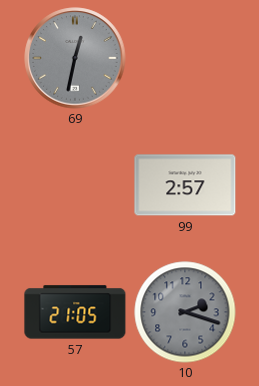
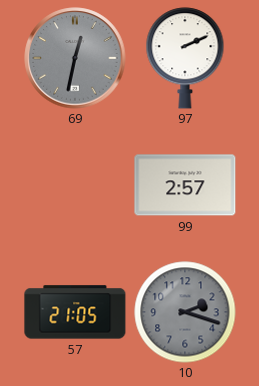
97: none -> 2:11
